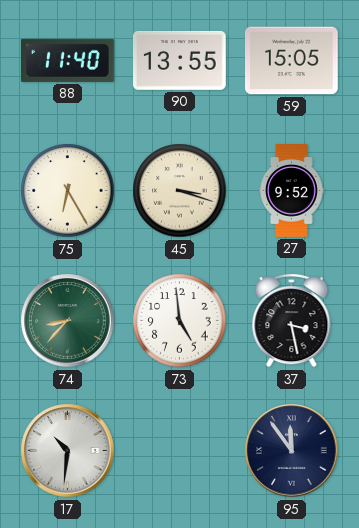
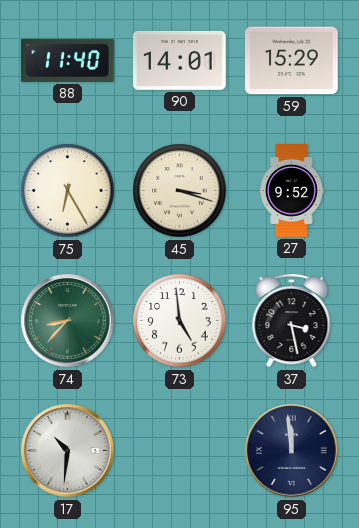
90: 13:55 -> 14:01
59: 15:05 -> 15:29
95: 11:54 -> 11:59
